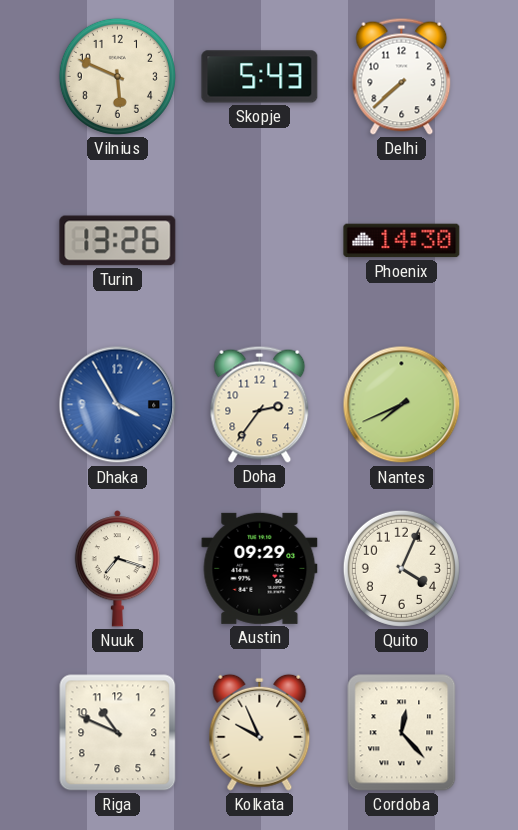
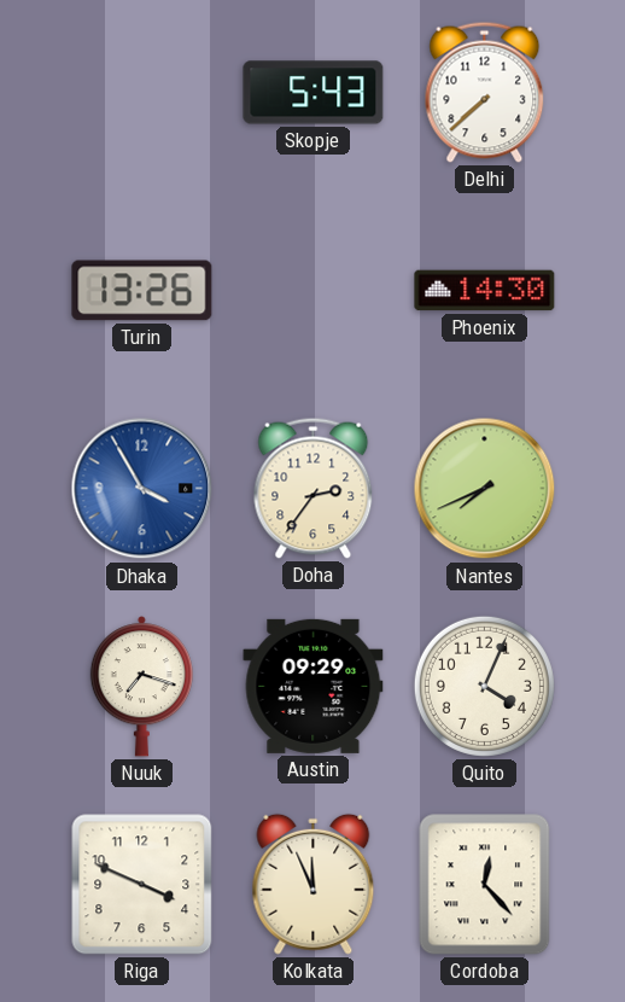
Vilnius: 5:49 -> none
Riga: 10:49 -> 3:49
Kolkata: 9:56 -> 11:56
